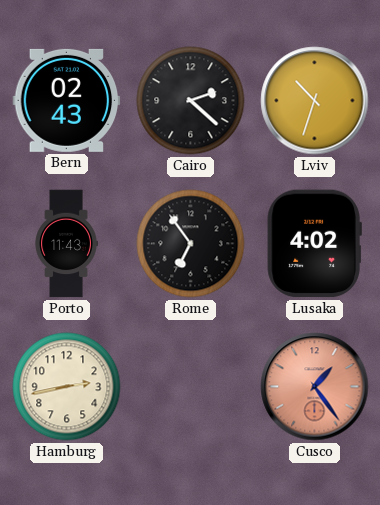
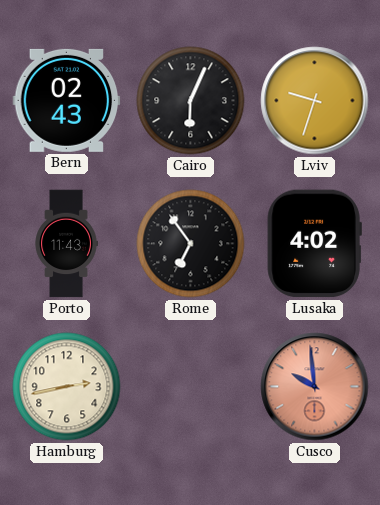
Cairo: 2:22 -> 6:04
Lviv: 10:33 -> 9:33
Cusco: 1:24 -> 9:59
